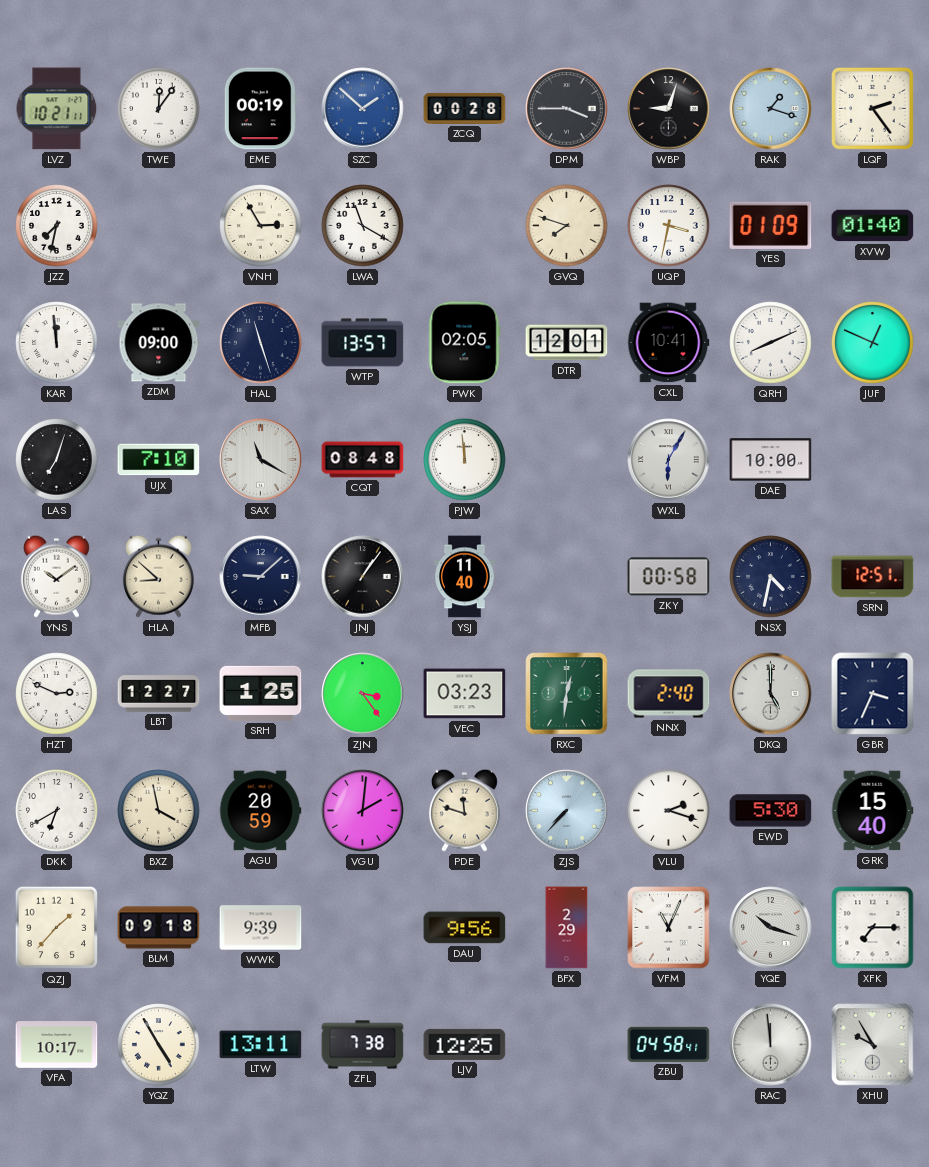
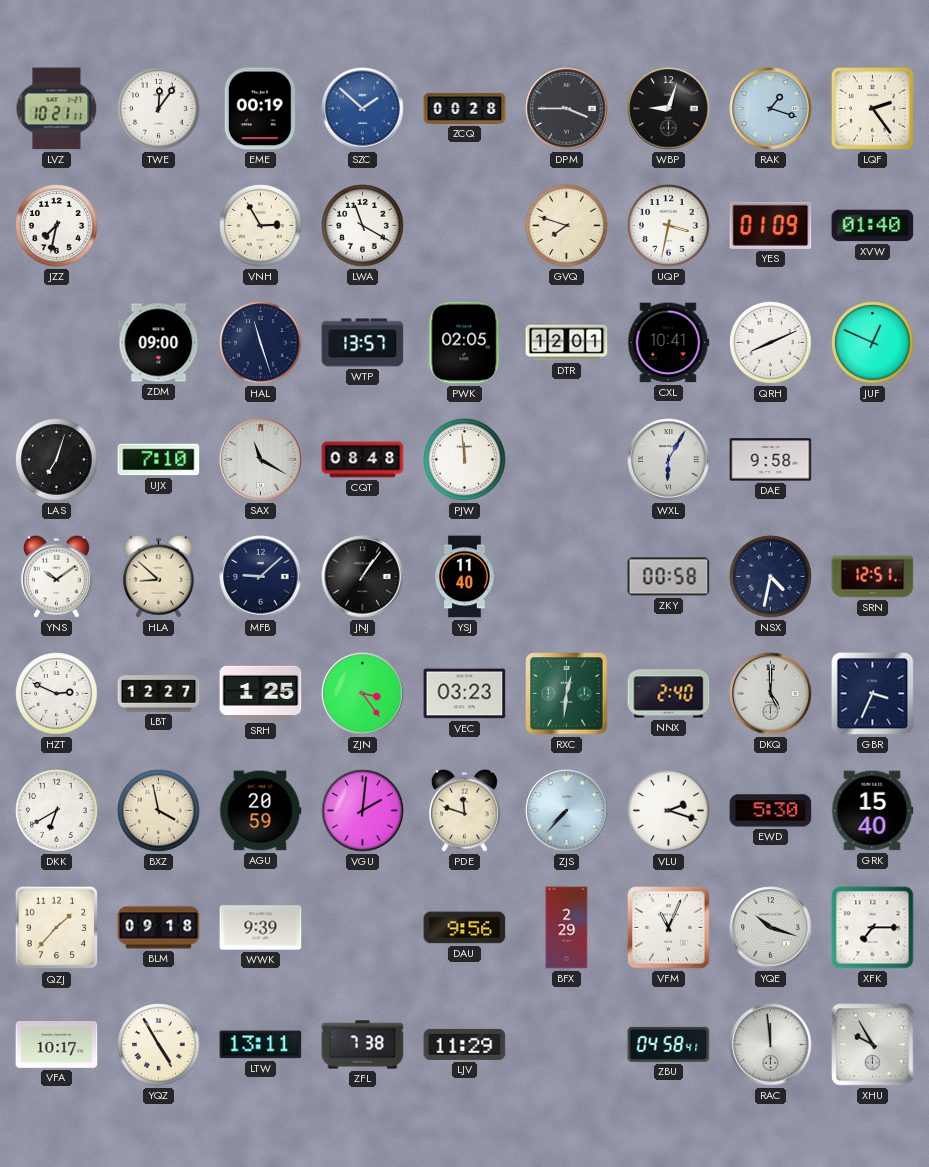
KAR: 11:59 -> none
DAE: 10:00 -> 9:58
LJV: 12:25 -> 11:29
